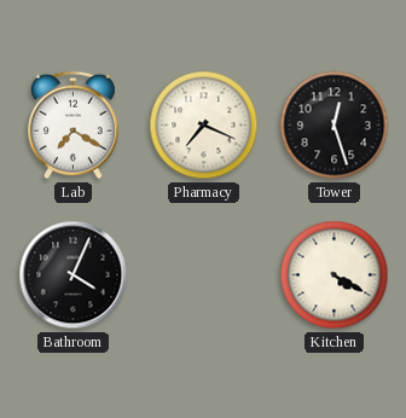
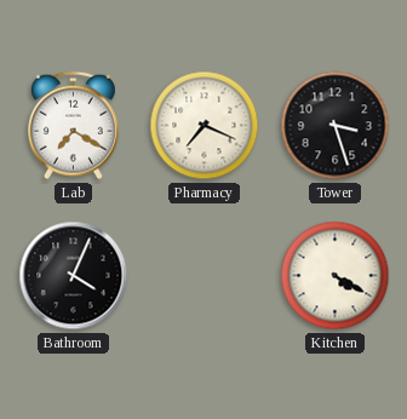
Tower: 12:27 -> 3:27
